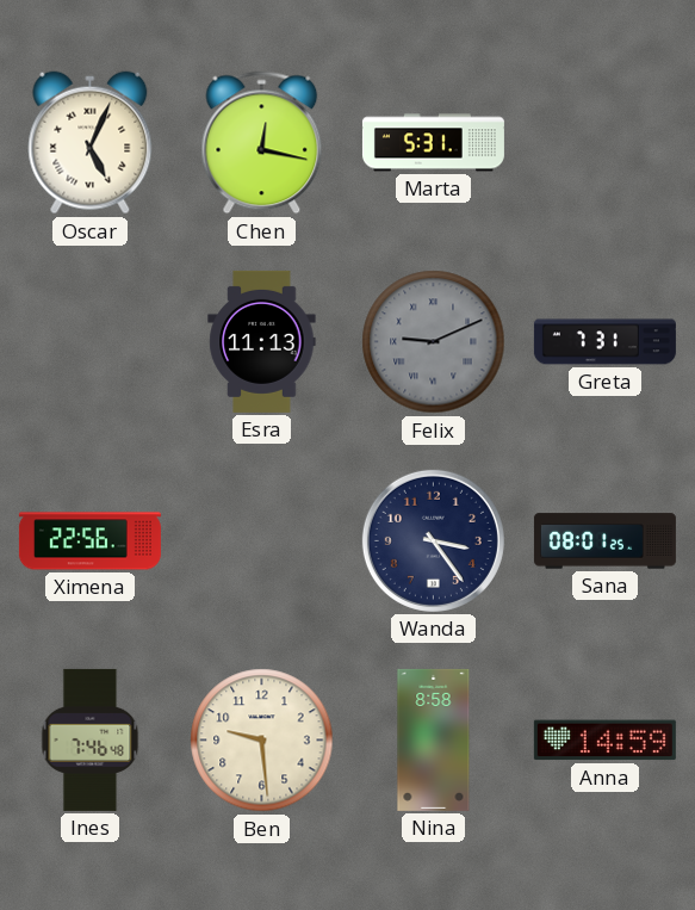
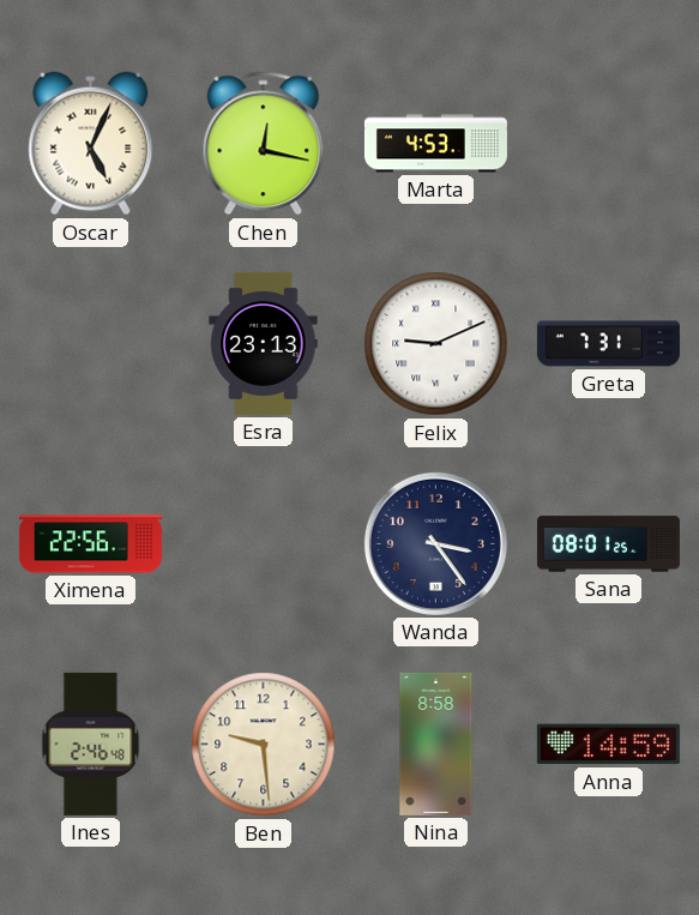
Marta: 5:31 -> 4:53
Esra: 11:13 -> 23:13
Felix dial: grey -> white
Ines: 7:46 -> 2:46
